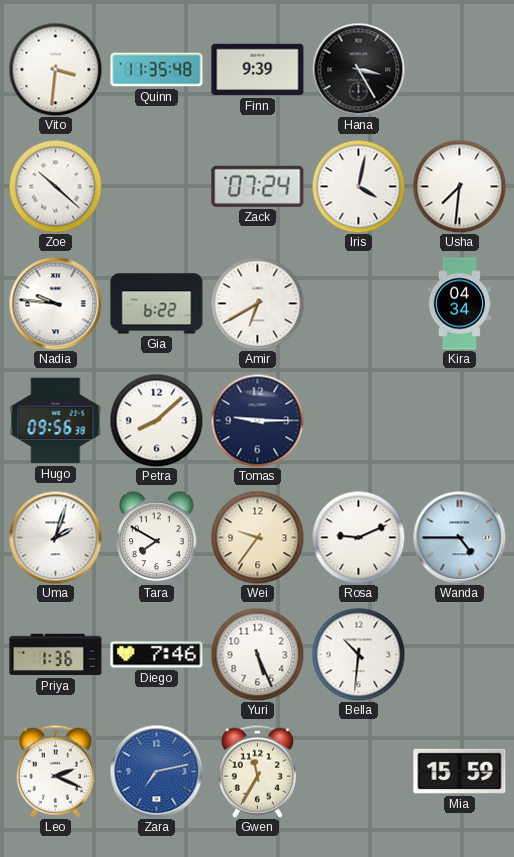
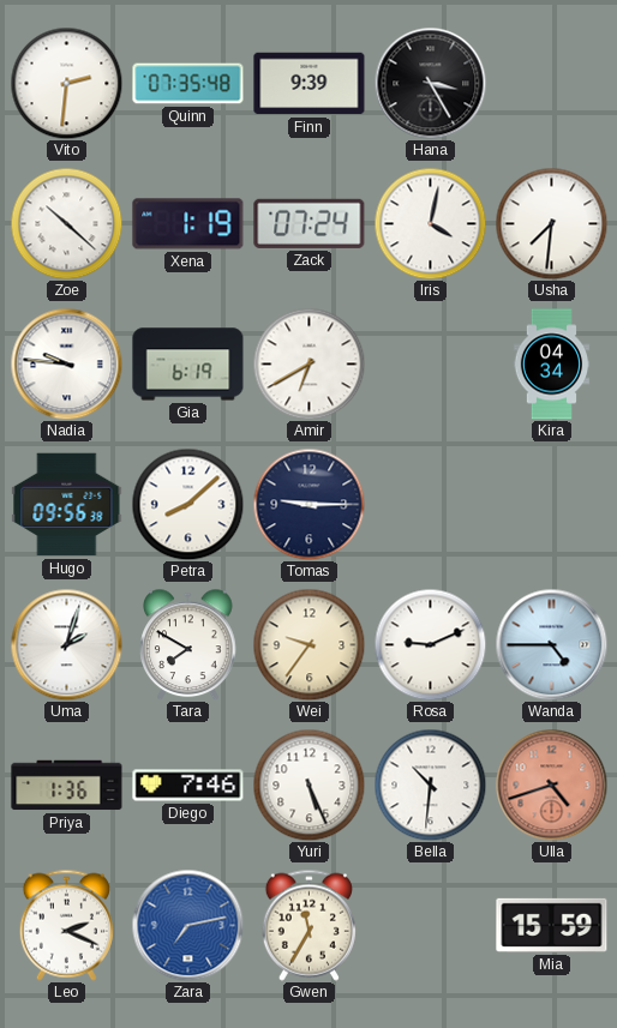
Vito: 3:31 -> 2:31
Quinn: 11:35 -> 07:35
Xena: none -> 1:19
Gia: 6:22 -> 6:19
Ulla: none -> 4:42
